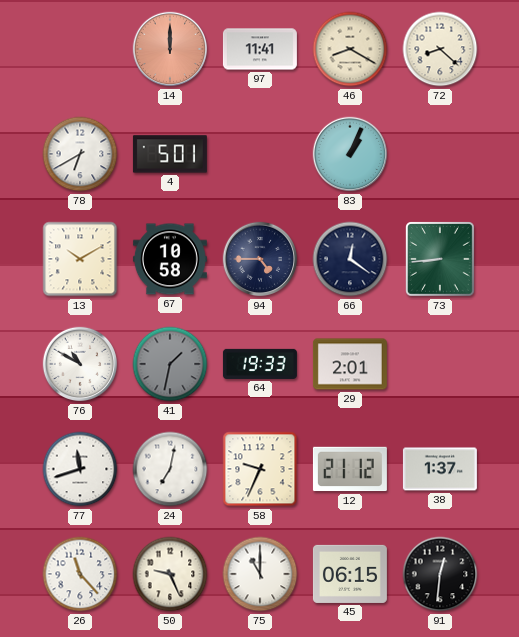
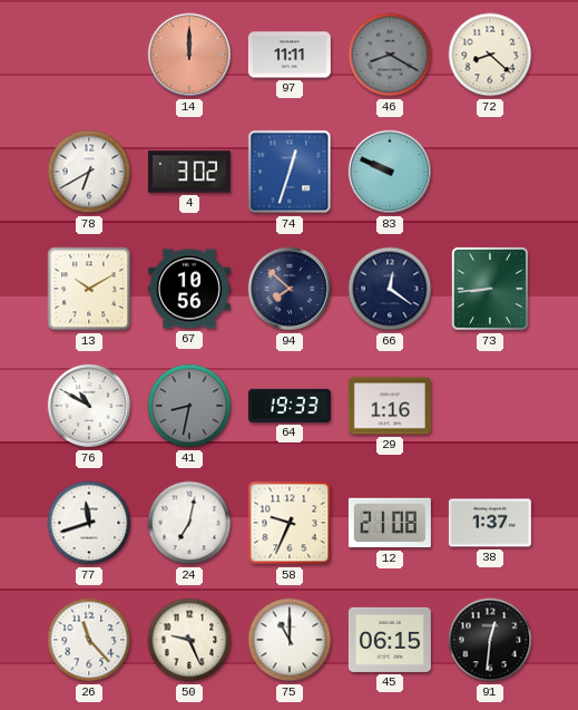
97: 11:41 -> 11:11
46 dial: cream -> grey
4: 5:01 -> 3:02
74: none -> 12:33
83: 1:04 -> 9:49
67: 10:58 -> 10:56
94: 4:45 -> 7:52
41: 1:32 -> 8:32
29: 2:01 -> 1:16
12: 21:12 -> 21:08
